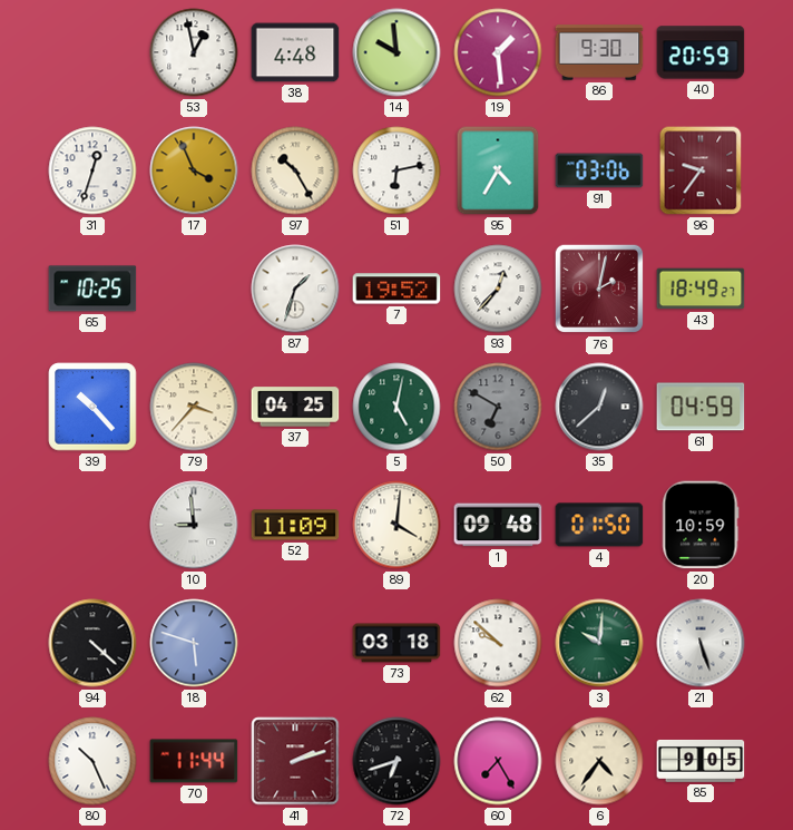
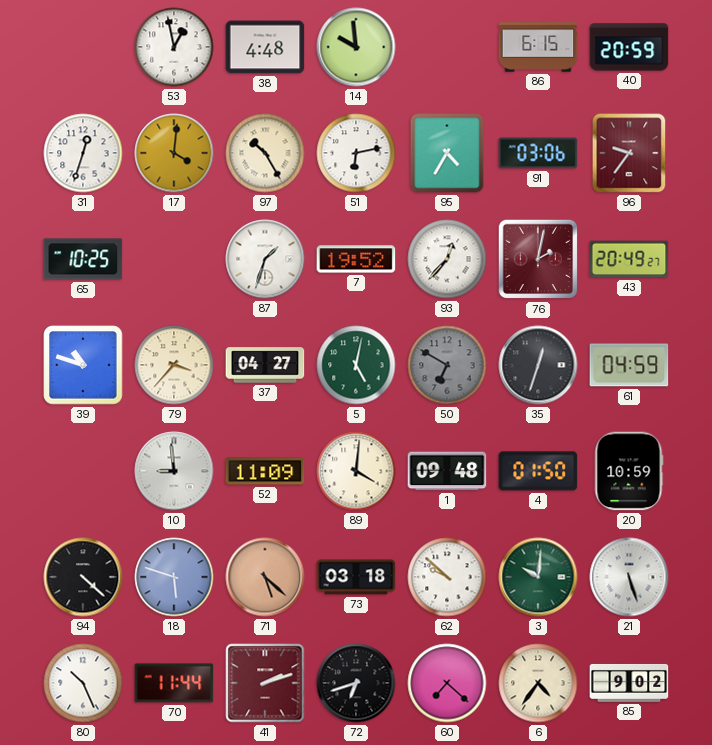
19: 1:29 -> none
86: 9:30 -> 6:15
17: 3:56 -> 4:01
43: 18:49 -> 20:49
39: 10:23 -> 10:48
37: 04:25 -> 04:27
35: 12:38 -> 12:33
71: none -> 5:22
60: 7:25 -> 7:22
85: 9:05 -> 9:02
